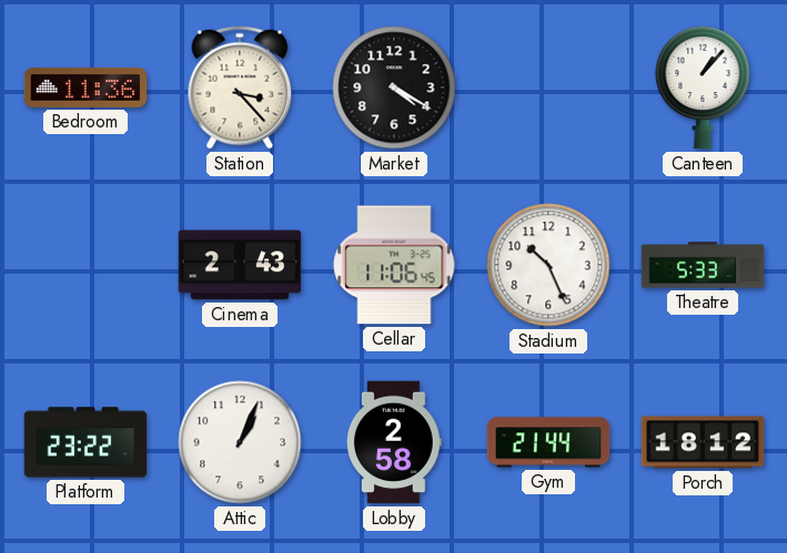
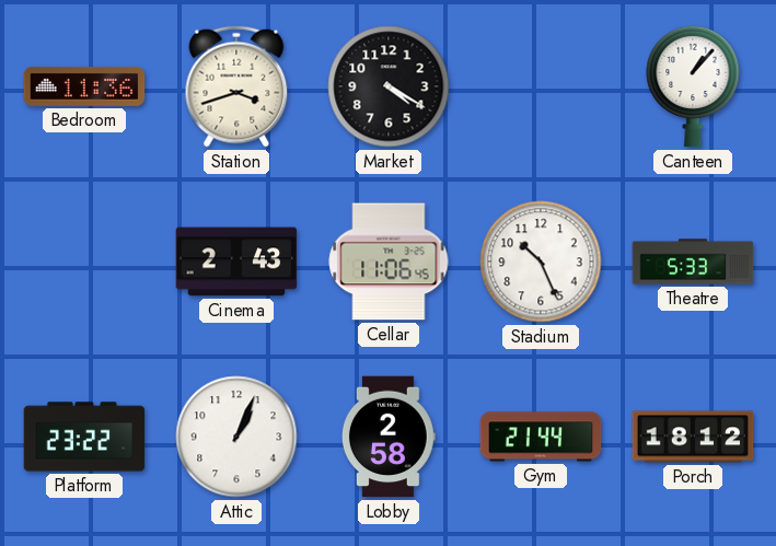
Station: 3:23 -> 3:42
